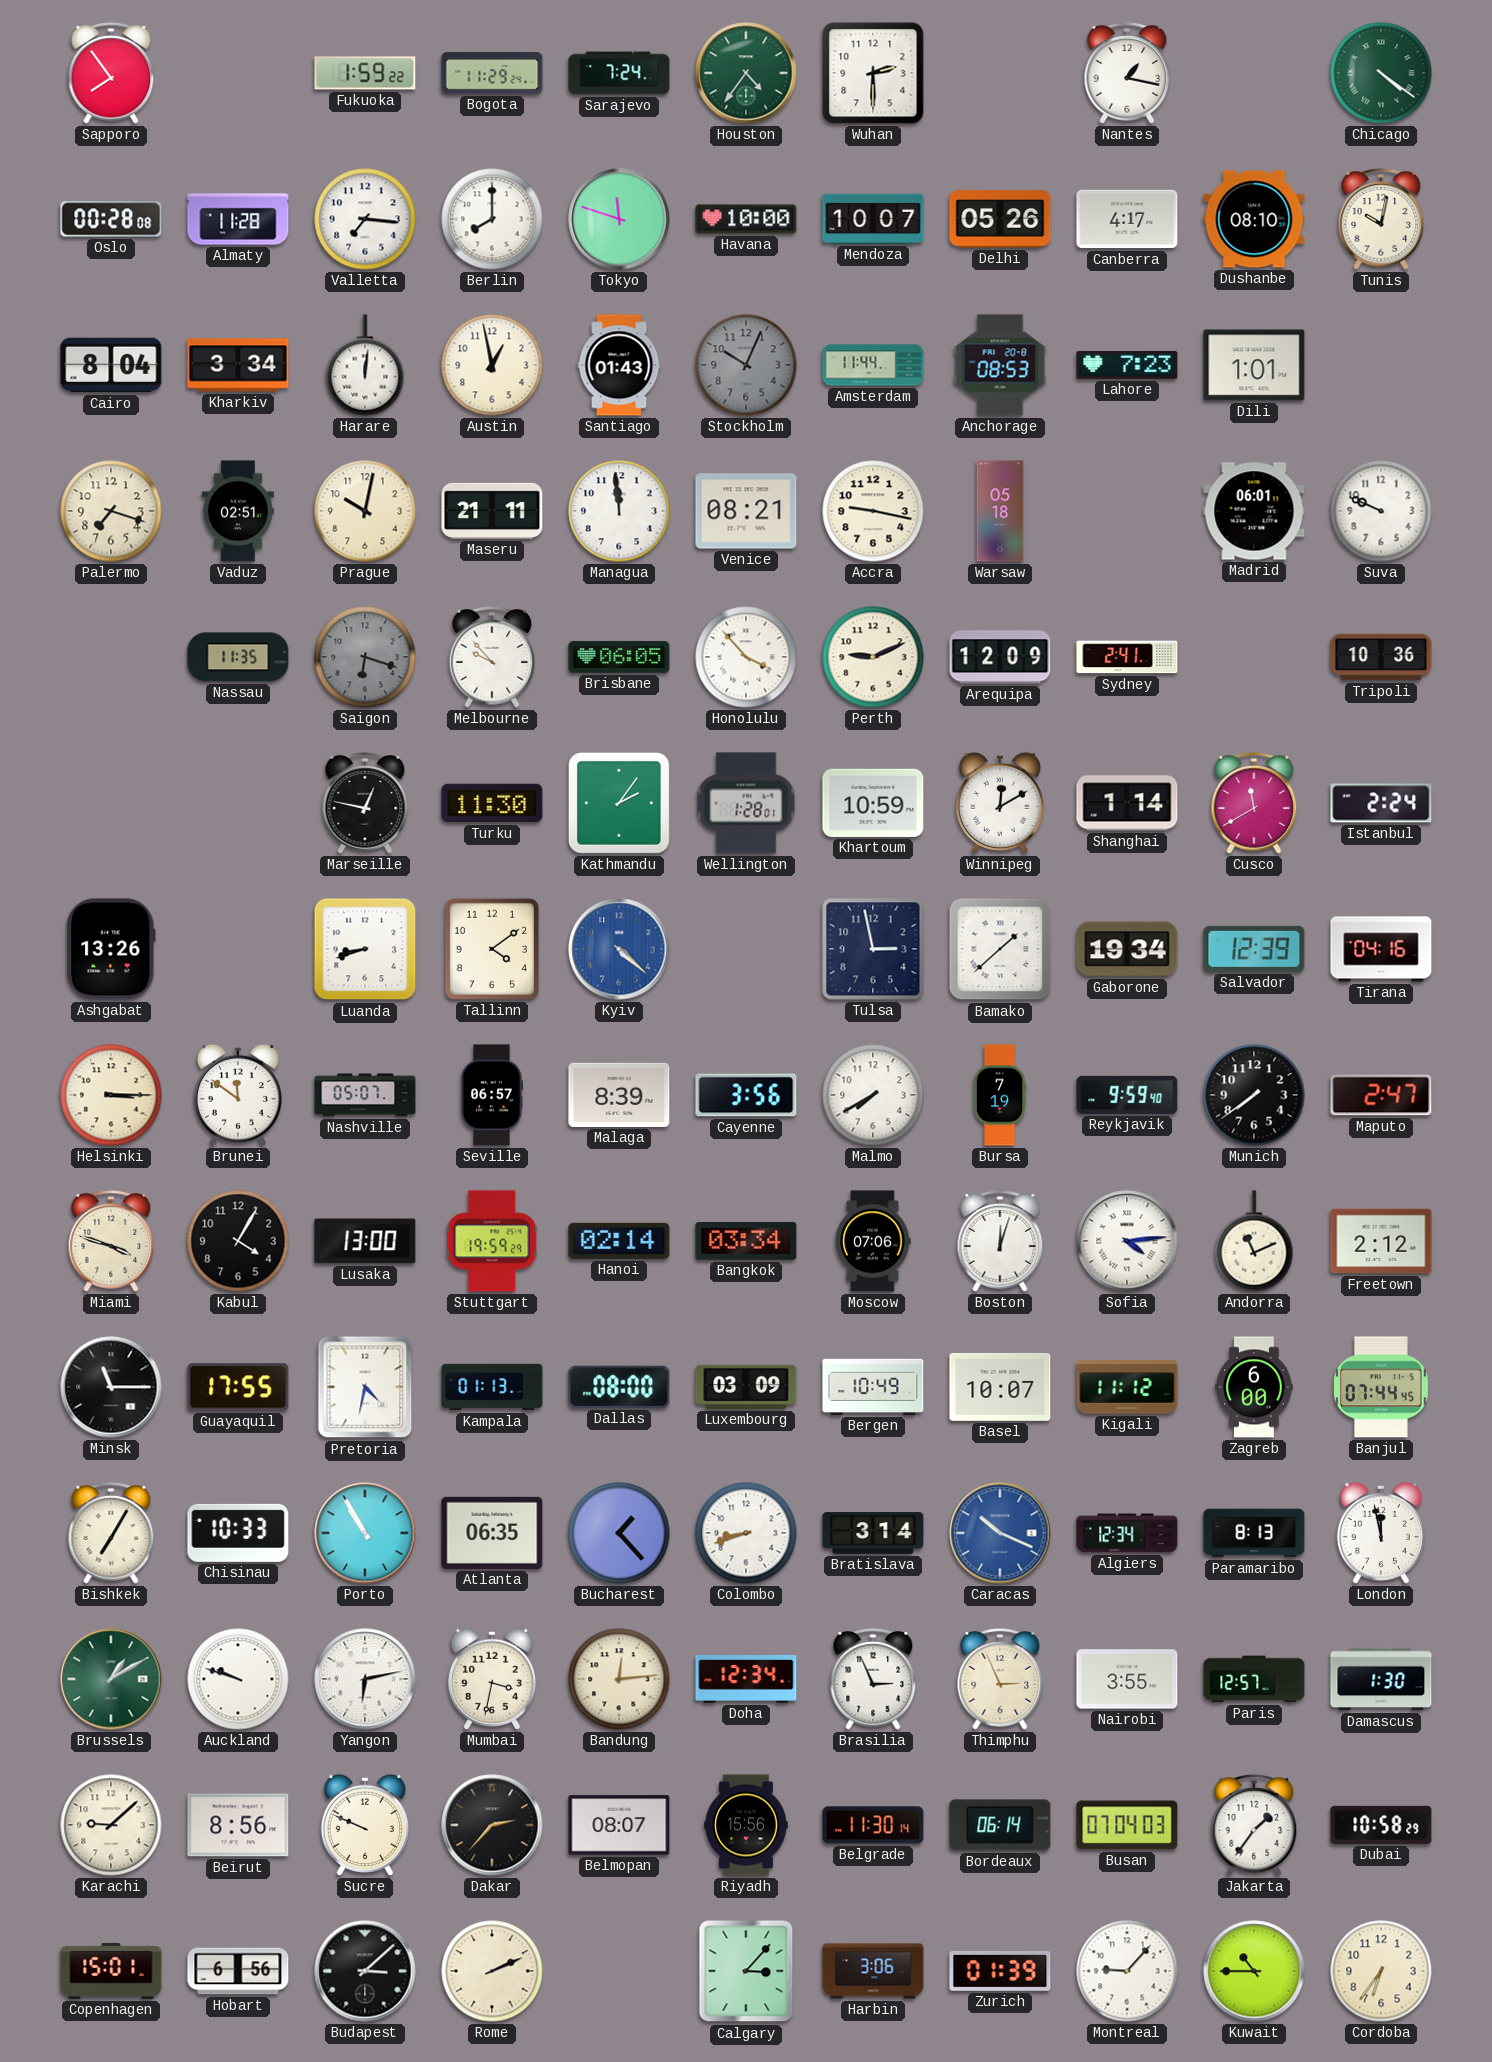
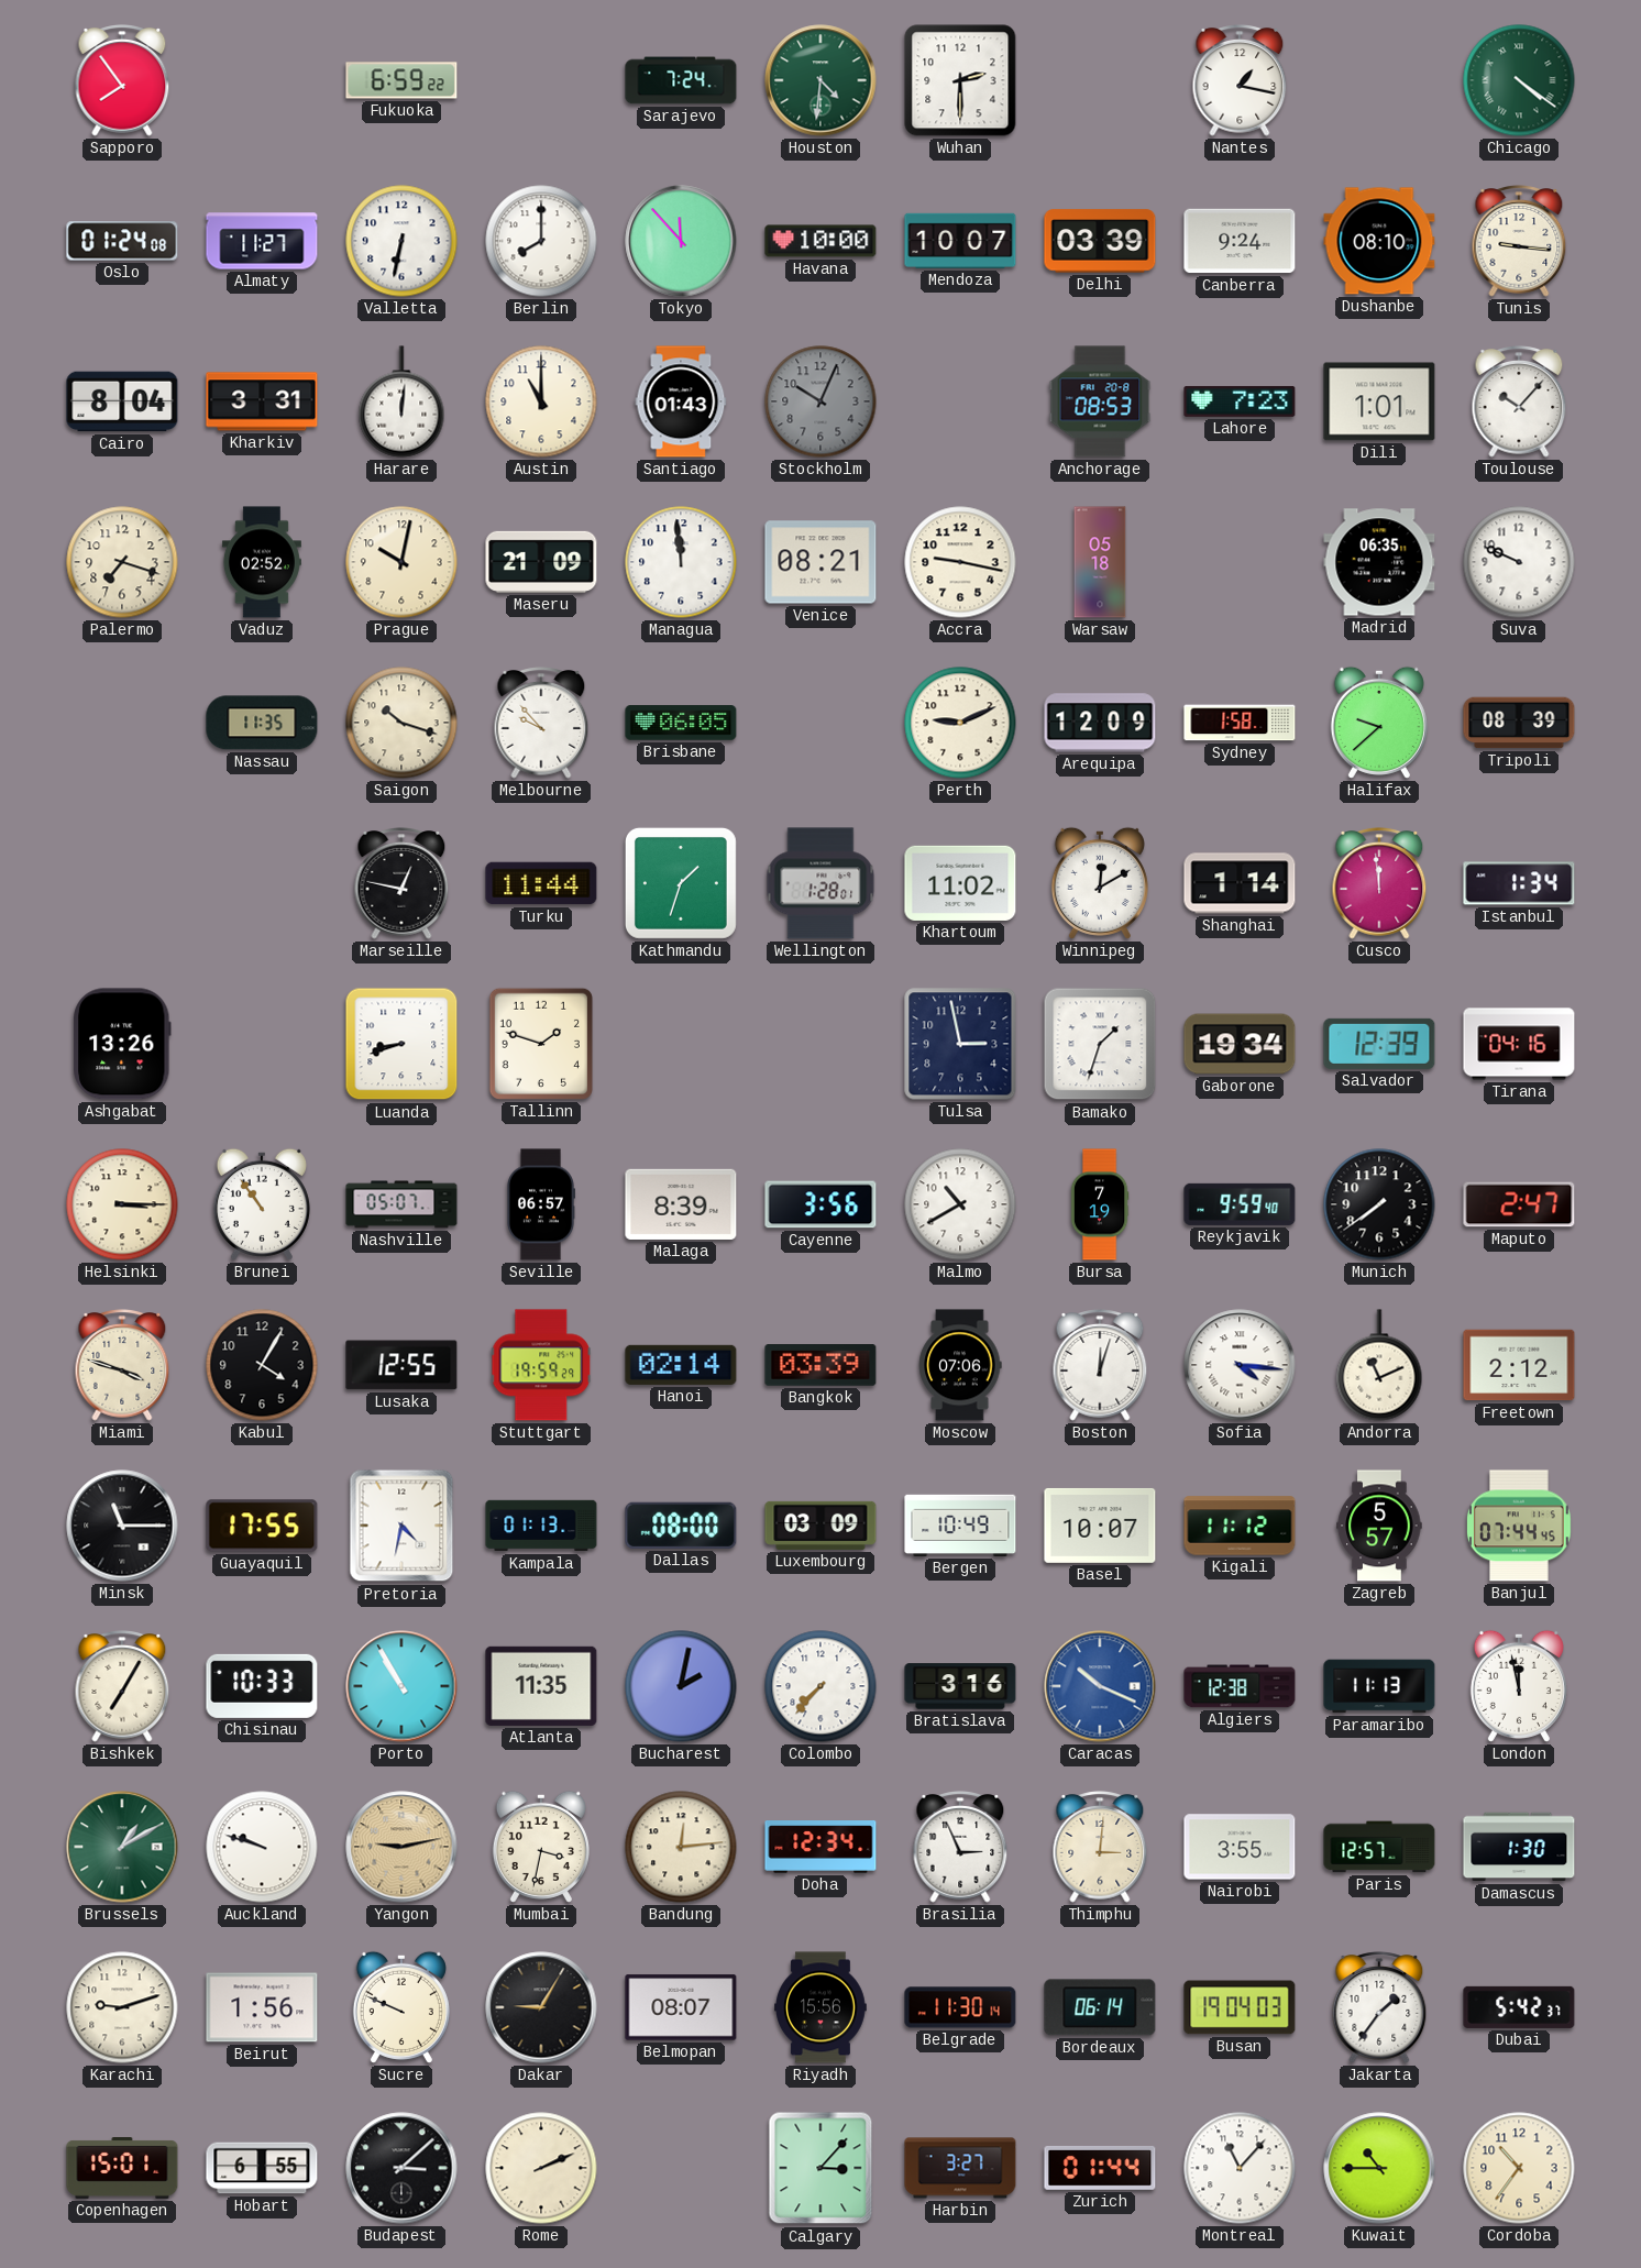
Fukuoka: 1:59 -> 6:59
Bogota: 11:29 -> none
Houston: 4:36 -> 4:31
Oslo: 00:28 -> 01:24
Almaty: 11:28 -> 11:27
Valletta: 7:16 -> 6:32
Tokyo: 11:48 -> 11:53
Delhi: 05:26 -> 03:39
Canberra: 4:17 -> 9:24
Tunis: 10:02 -> 9:16
Kharkiv: 3:34 -> 3:31
Austin: 12:58 -> 11:00
Amsterdam: 11:44 -> none
Toulouse: none -> 10:07
Vaduz: 02:51 -> 02:52
Maseru: 21:11 -> 21:09
Madrid: 06:01 -> 06:35
Saigon: 6:18 -> 10:18
Saigon dial: grey -> cream
Honolulu: 3:53 -> none
Sydney: 2:41 -> 1:58
Halifax: none -> 9:38
Tripoli: 10:36 -> 08:39
Turku: 11:30 -> 11:44
Kathmandu: 2:06 -> 1:33
Khartoum: 10:59 -> 11:02
Cusco: 11:40 -> 11:59
Istanbul: 2:24 -> 1:34
Tallinn: 4:09 -> 1:48
Kyiv: 4:22 -> none
Bamako: 1:38 -> 1:33
Brunei: 11:51 -> 10:54
Malmo: 7:40 -> 10:40
Lusaka: 13:00 -> 12:55
Bangkok: 03:34 -> 03:39
Sofia: 4:14 -> 4:16
Zagreb: 6:00 -> 5:57
Atlanta: 06:35 -> 11:35
Bucharest: 1:23 -> 2:02
Colombo: 8:42 -> 7:37
Bratislava: 3:14 -> 3:16
Algiers: 12:34 -> 12:38
Paramaribo: 8:13 -> 11:13
Yangon: 6:13 -> 9:13
Yangon dial: white -> champagne
Thimphu: 2:56 -> 3:01
Karachi: 9:08 -> 9:12
Beirut: 8:56 -> 1:56
Dakar: 2:37 -> 9:05
Busan: 07:04 -> 19:04
Dubai: 10:58 -> 5:42
Hobart: 6:56 -> 6:55
Harbin: 3:06 -> 3:27
Zurich: 01:39 -> 01:44
Montreal: 9:07 -> 11:07
Cordoba: 6:36 -> 10:36
